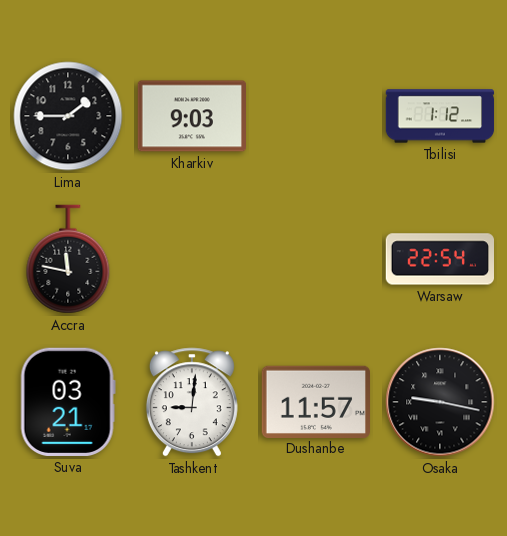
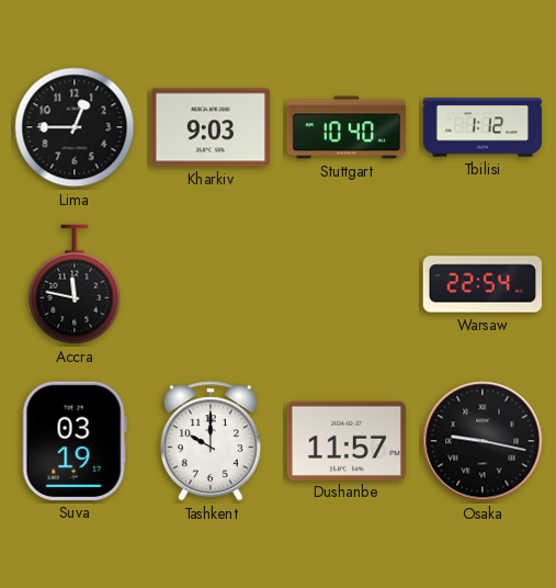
Lima: 1:45 -> 12:45
Stuttgart: none -> 10:40
Suva: 03:21 -> 03:19
Tashkent: 9:01 -> 10:00
